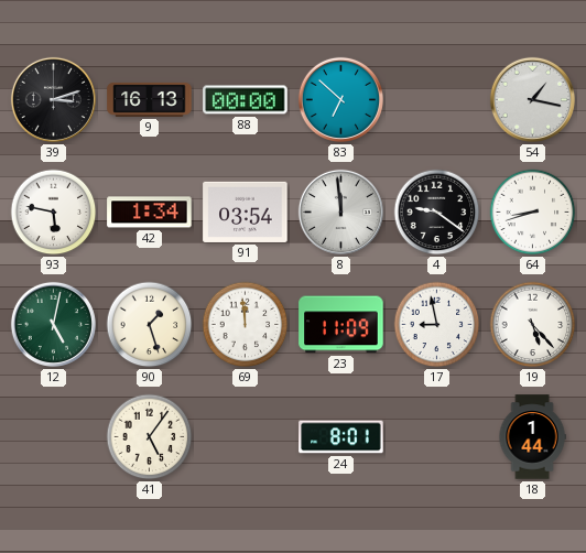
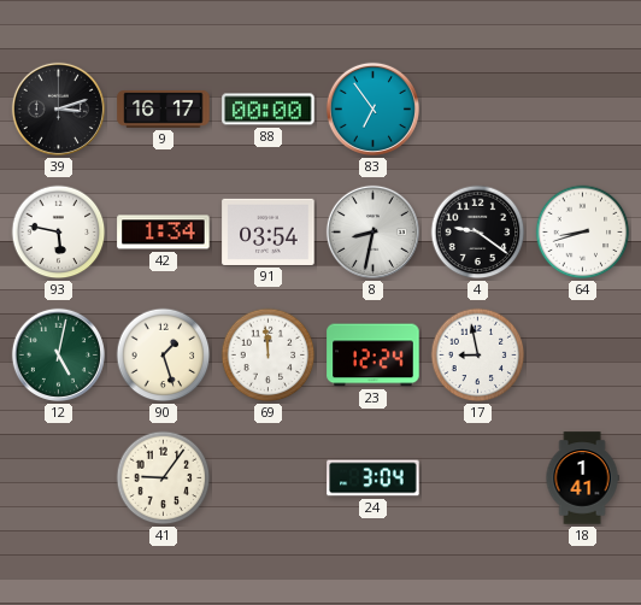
9: 16:13 -> 16:17
83: 6:52 -> 6:54
54: 1:17 -> none
8: 11:59 -> 8:32
23: 11:09 -> 12:24
19: 5:23 -> none
41: 5:06 -> 9:06
24: 8:01 -> 3:04
18: 1:44 -> 1:41
